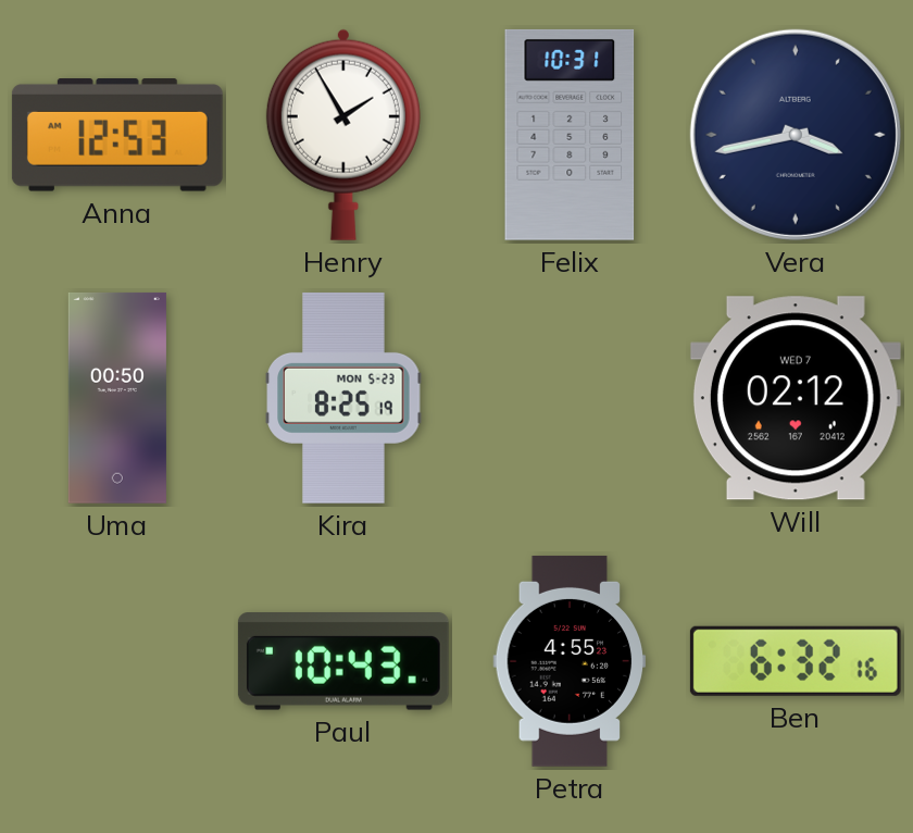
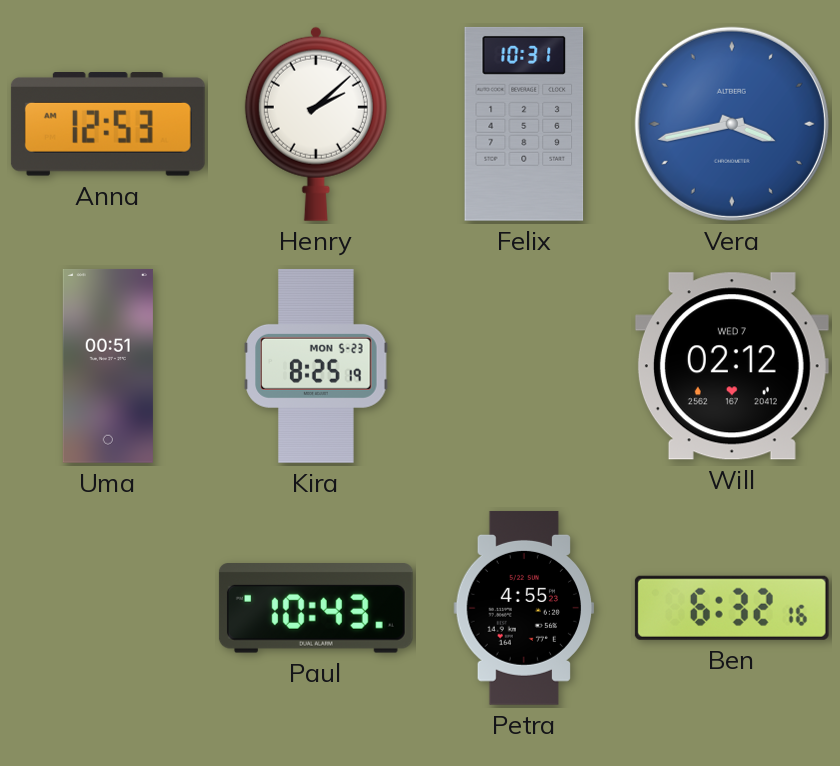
Henry: 1:55 -> 2:08
Vera dial: navy -> blue
Uma: 00:50 -> 00:51
